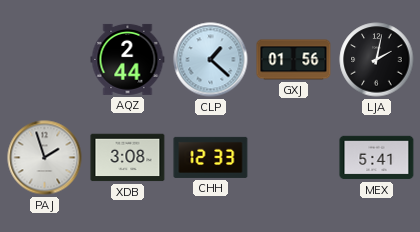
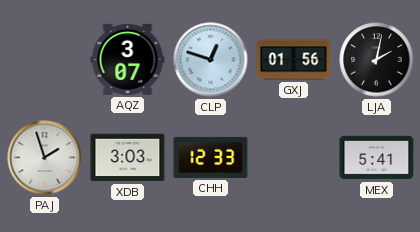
AQZ: 2:44 -> 3:07
CLP: 1:22 -> 12:48
XDB: 3:08 -> 3:03
